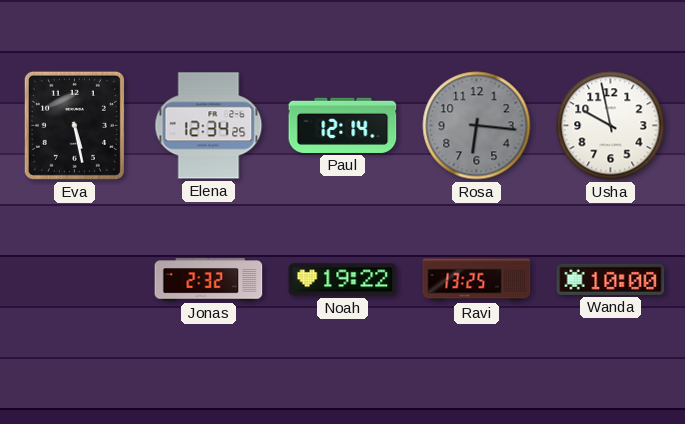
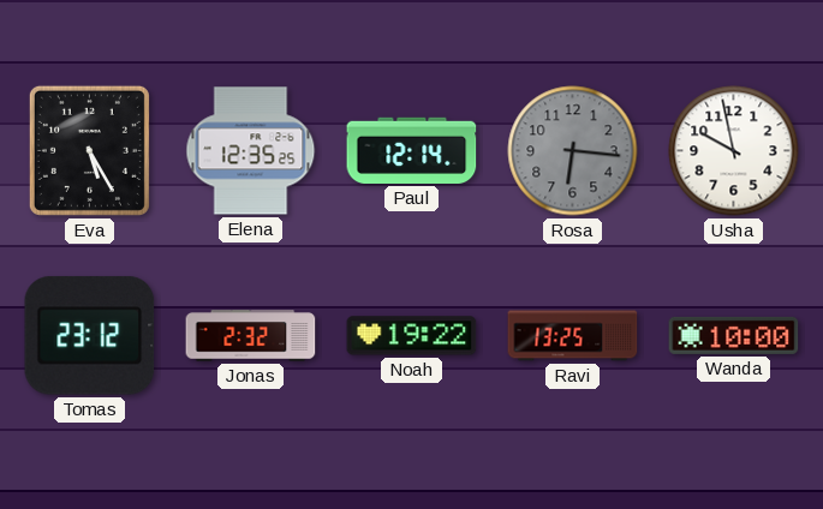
Eva: 5:28 -> 5:25
Elena: 12:34 -> 12:35
Tomas: none -> 23:12
